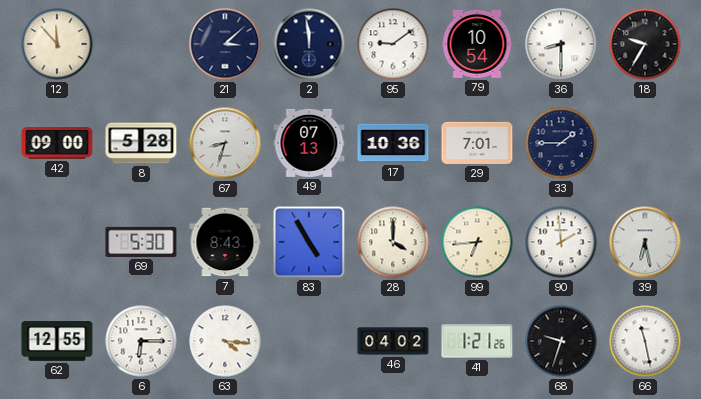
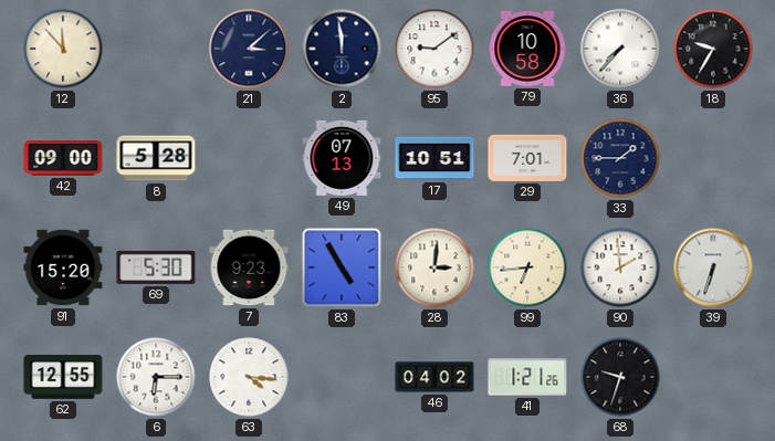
79: 10:54 -> 10:58
36: 8:30 -> 7:37
67: 8:33 -> none
17: 10:36 -> 10:51
91: none -> 15:20
7: 8:43 -> 9:23
28: 4:00 -> 3:01
39: 6:28 -> 6:33
66: 11:28 -> none
